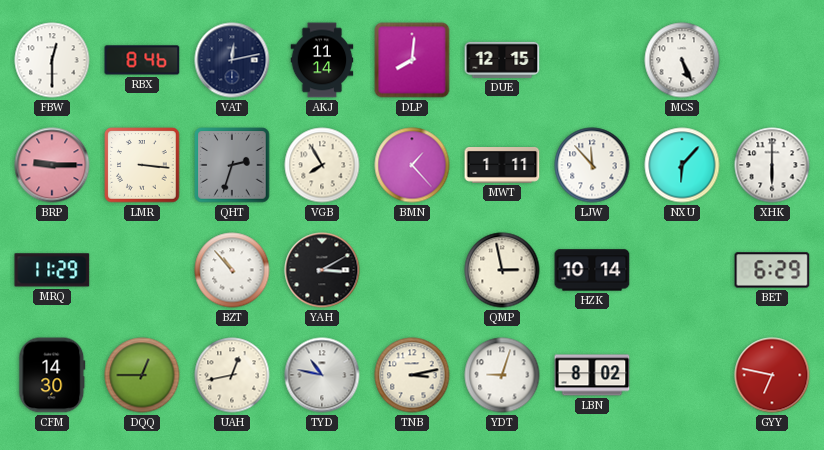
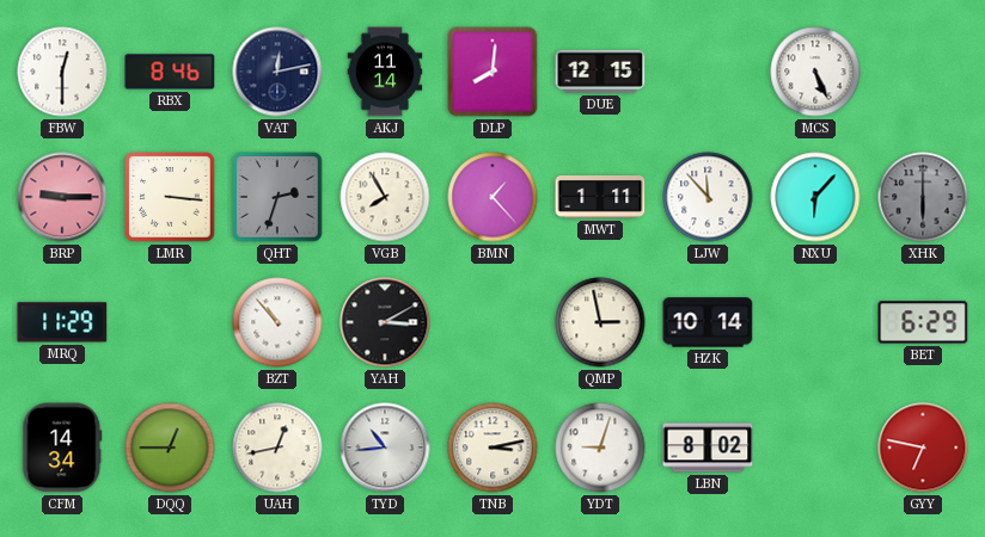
XHK dial: white -> grey
CFM: 14:30 -> 14:34
TYD: 10:47 -> 10:44
